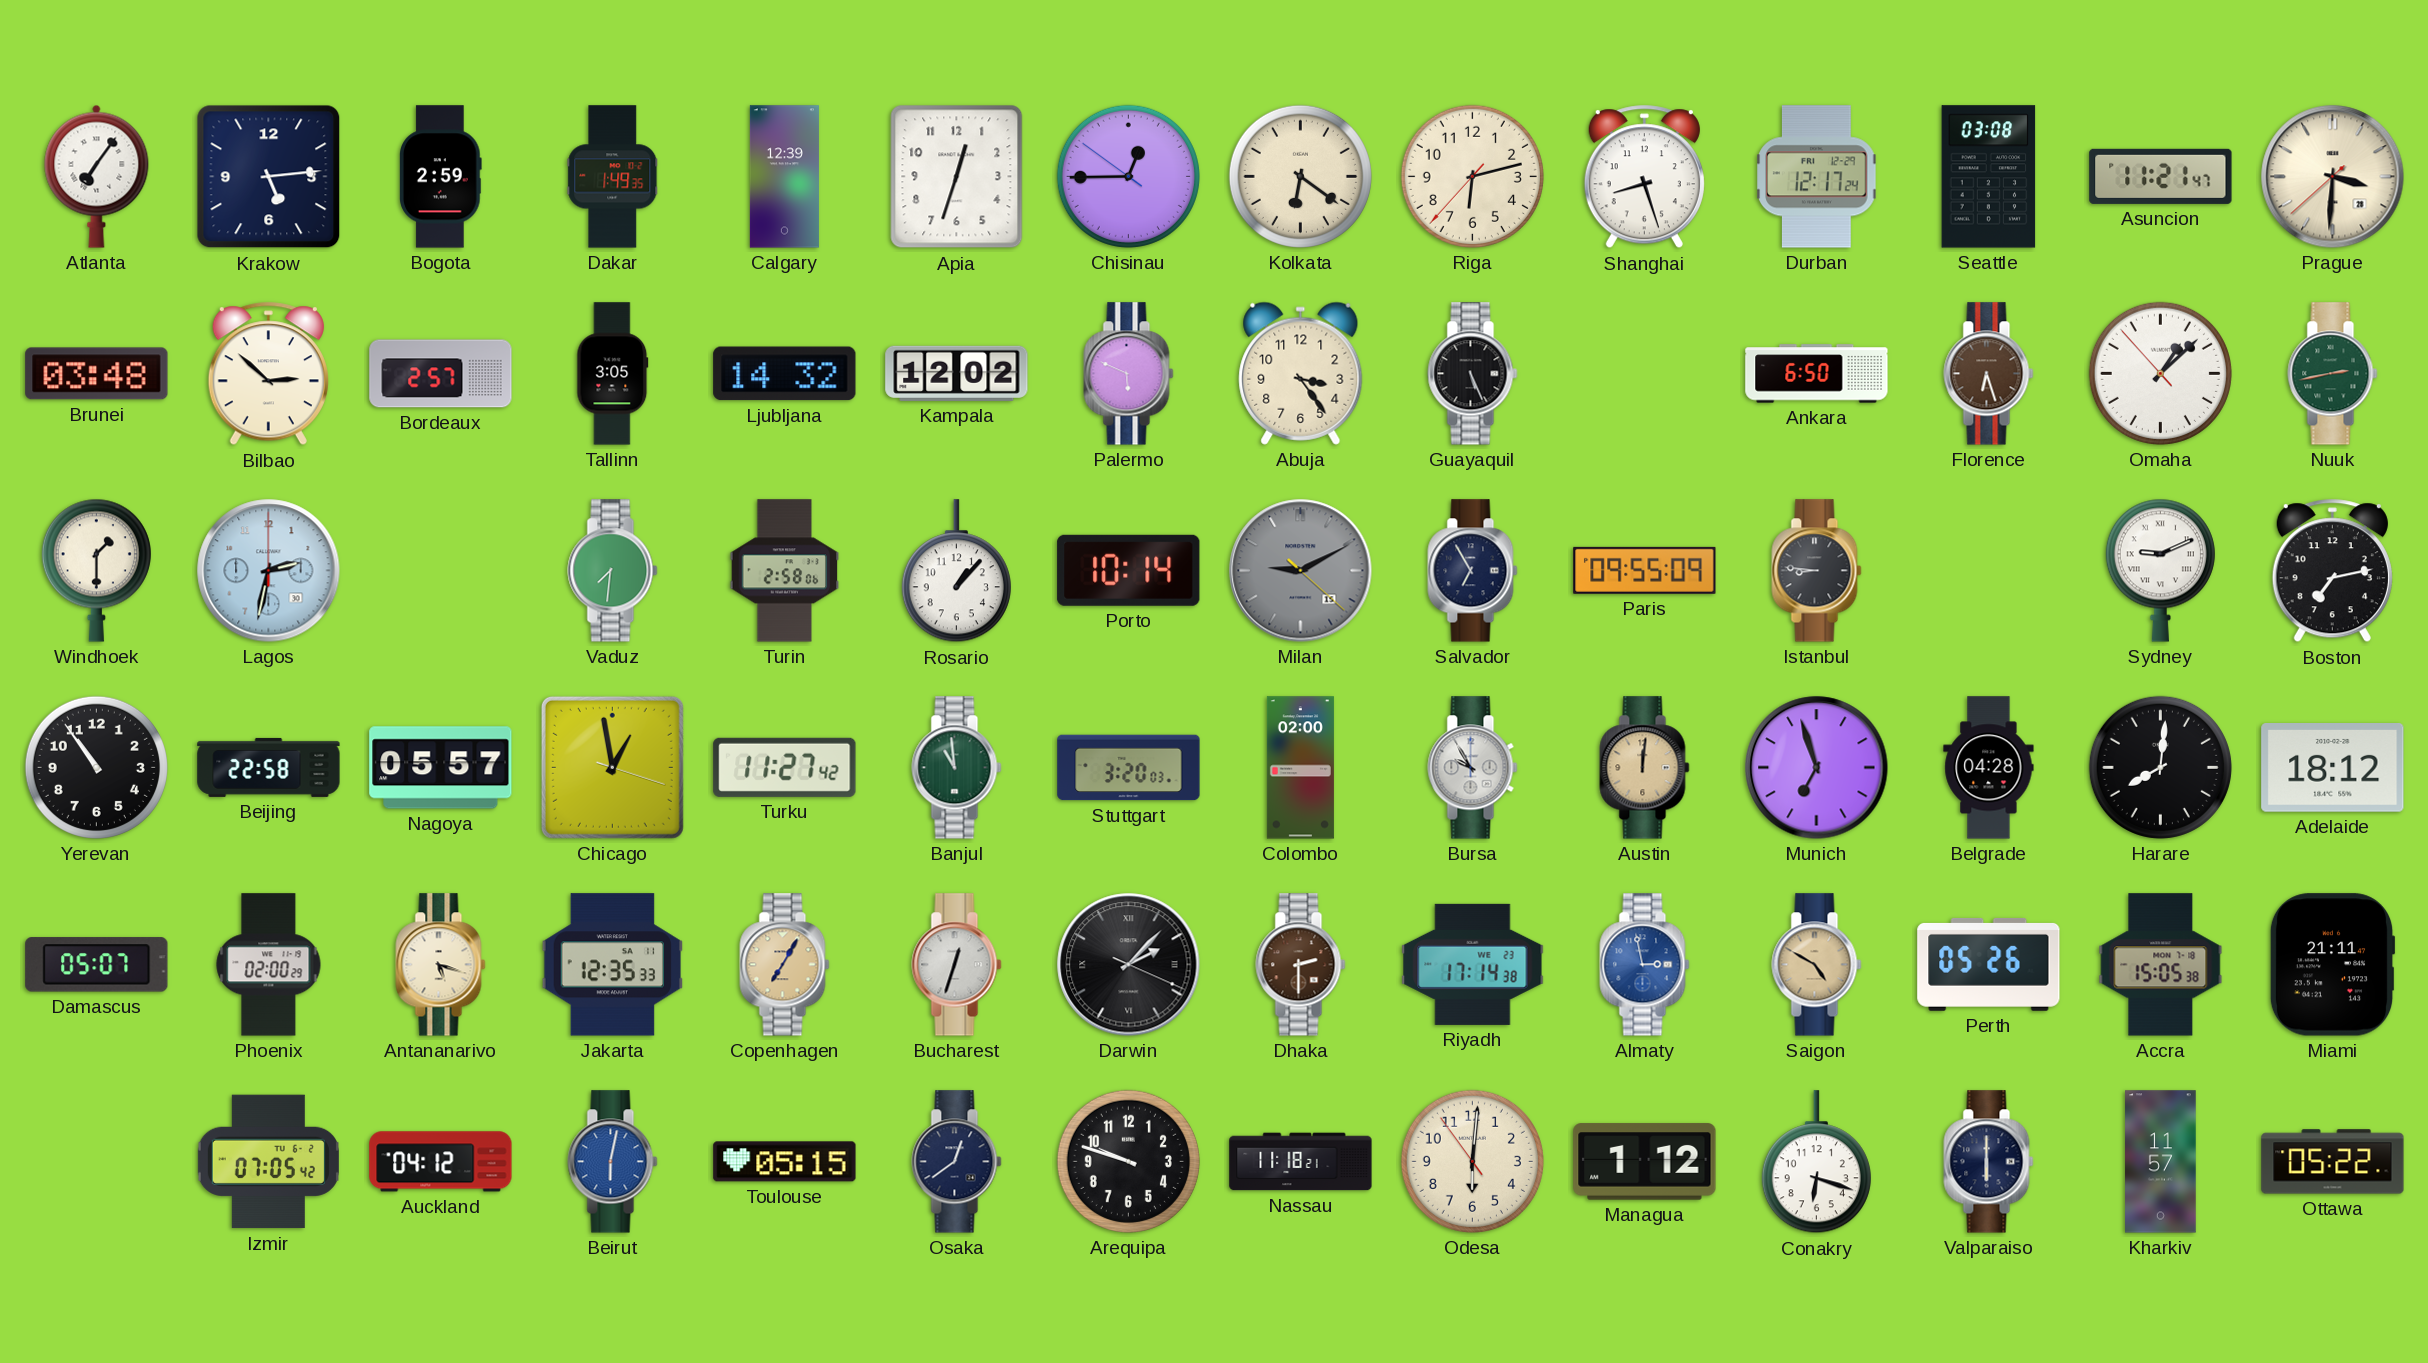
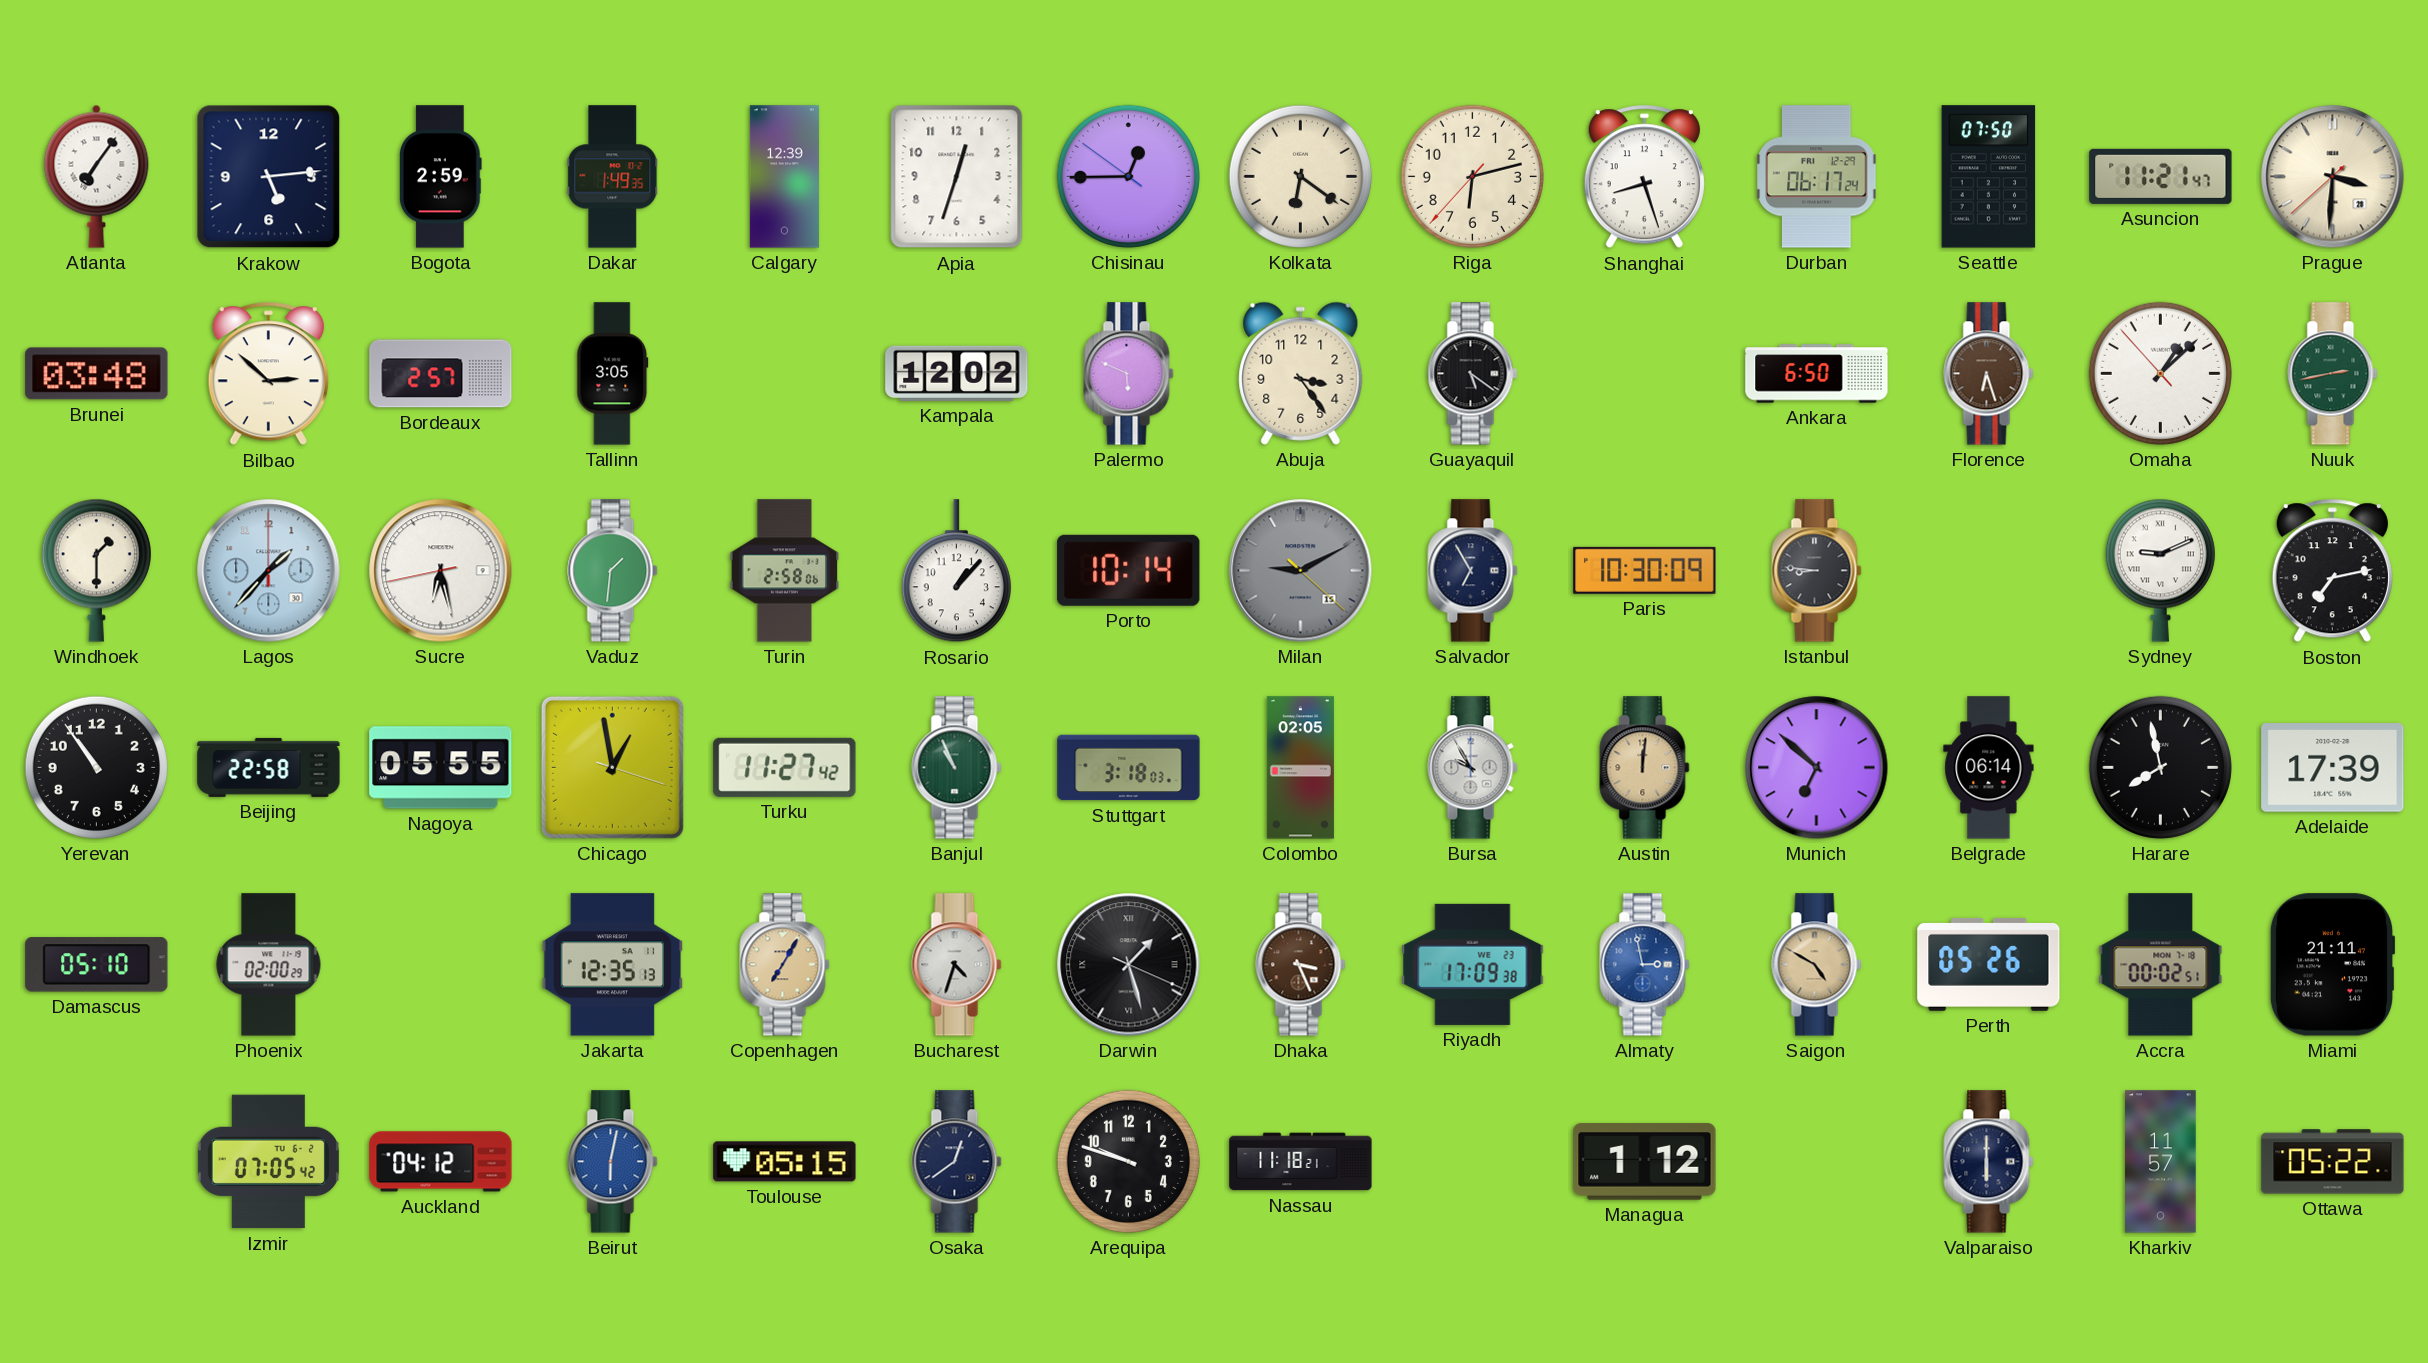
Durban: 12:17 -> 06:17
Seattle: 03:08 -> 07:50
Ljubljana: 14:32 -> none
Guayaquil: 5:26 -> 5:21
Lagos: 2:32 -> 1:37
Sucre: none -> 6:27
Vaduz: 7:31 -> 1:31
Paris: 09:55 -> 10:30
Nagoya: 05:57 -> 05:55
Banjul: 10:59 -> 10:56
Stuttgart: 3:20 -> 3:18
Colombo: 02:00 -> 02:05
Munich: 6:57 -> 6:52
Belgrade: 04:28 -> 06:14
Harare: 8:01 -> 7:58
Adelaide: 18:12 -> 17:39
Damascus: 05:07 -> 05:10
Antananarivo: 5:18 -> none
Jakarta: 12:35:33 -> 12:35:13
Bucharest: 12:33 -> 4:33
Darwin: 2:07 -> 1:27
Dhaka: 2:30 -> 3:26
Riyadh: 17:14 -> 17:09
Accra: 15:05 -> 00:02
Odesa: 6:00 -> none
Conakry: 6:18 -> none
